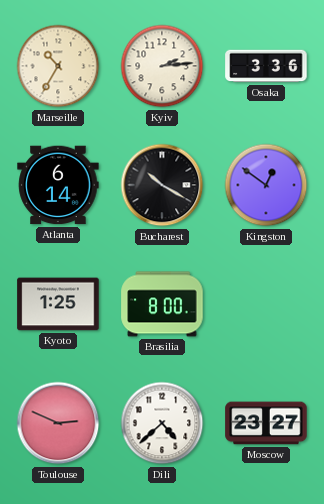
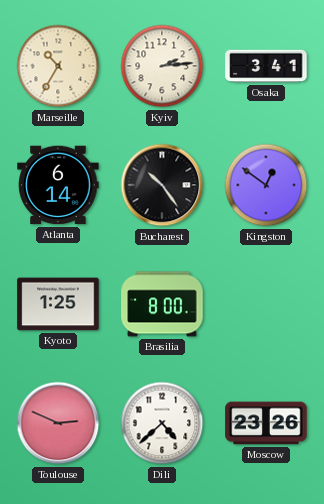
Osaka: 3:36 -> 3:41
Bucharest: 10:20 -> 10:24
Moscow: 23:27 -> 23:26
